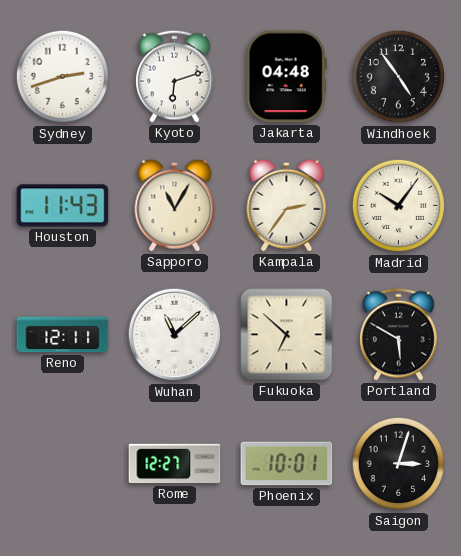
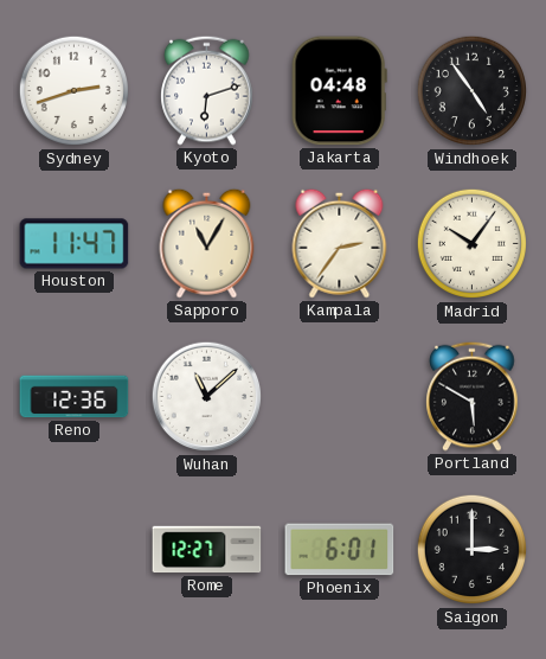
Houston: 11:43 -> 11:47
Reno: 12:11 -> 12:36
Fukuoka: 6:52 -> none
Phoenix: 10:01 -> 6:01
Saigon: 3:03 -> 3:00
